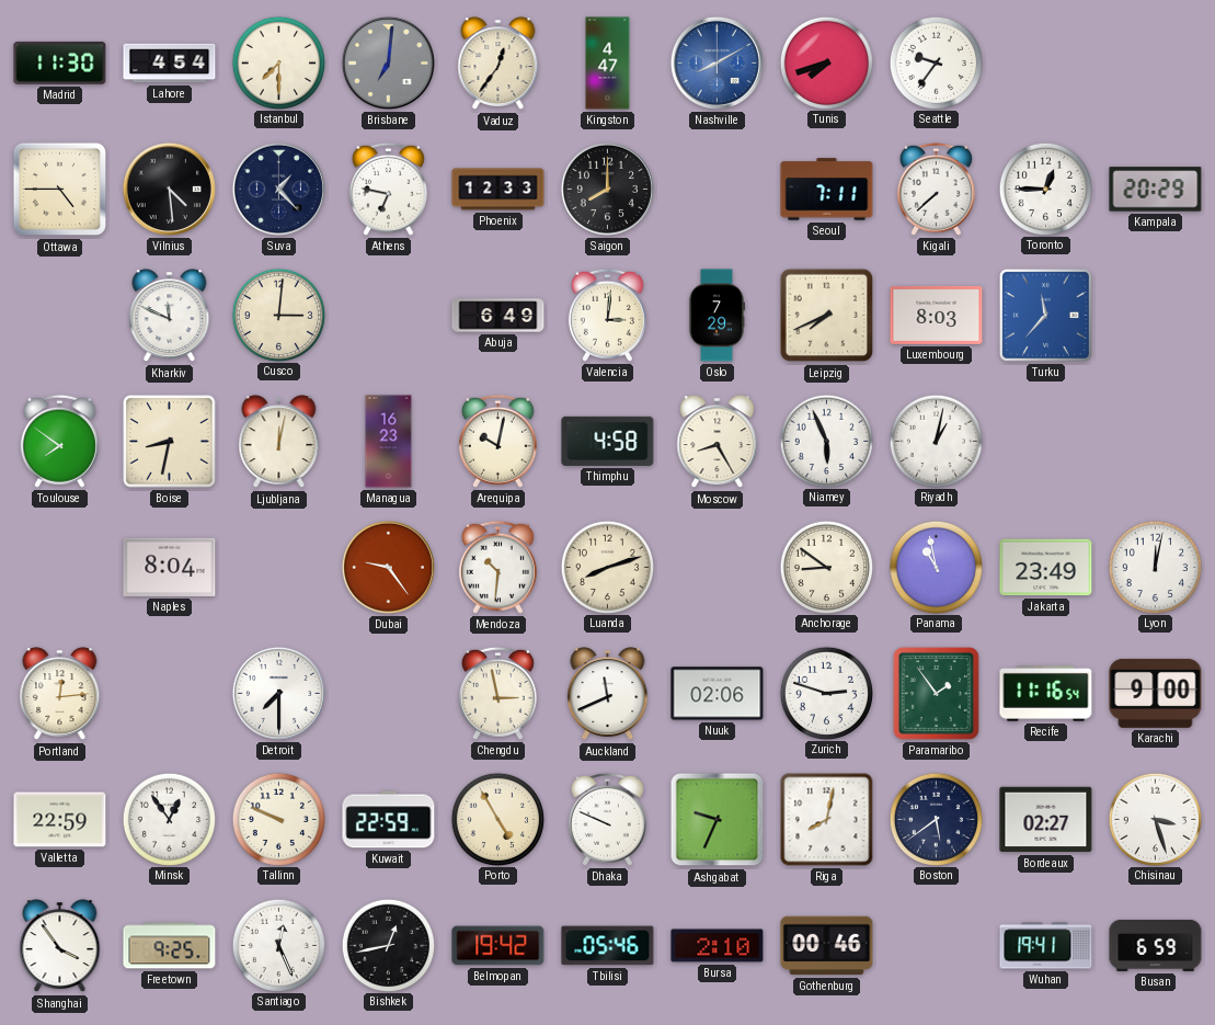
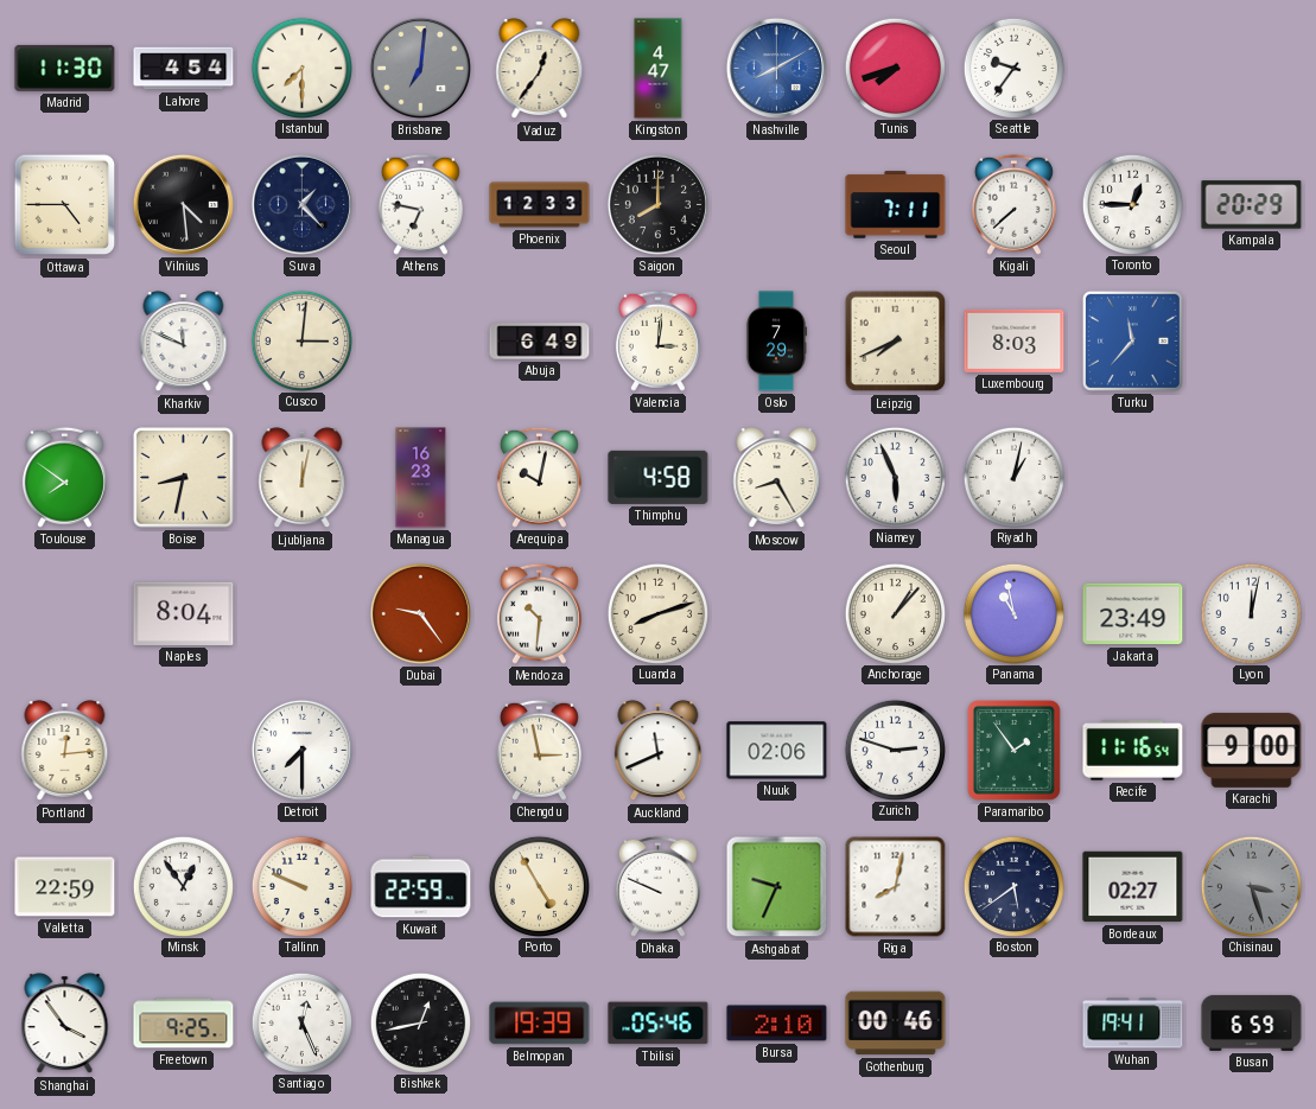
Anchorage: 8:51 -> 1:07
Chisinau dial: white -> grey
Belmopan: 19:42 -> 19:39
